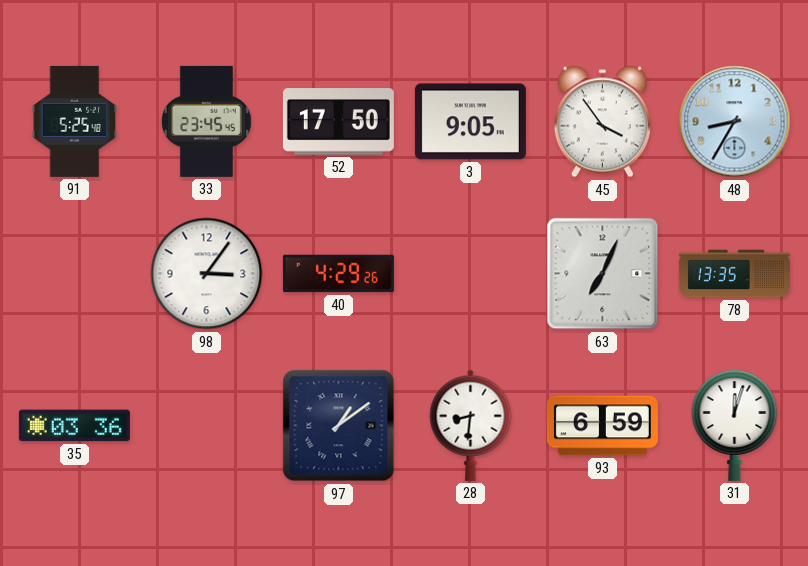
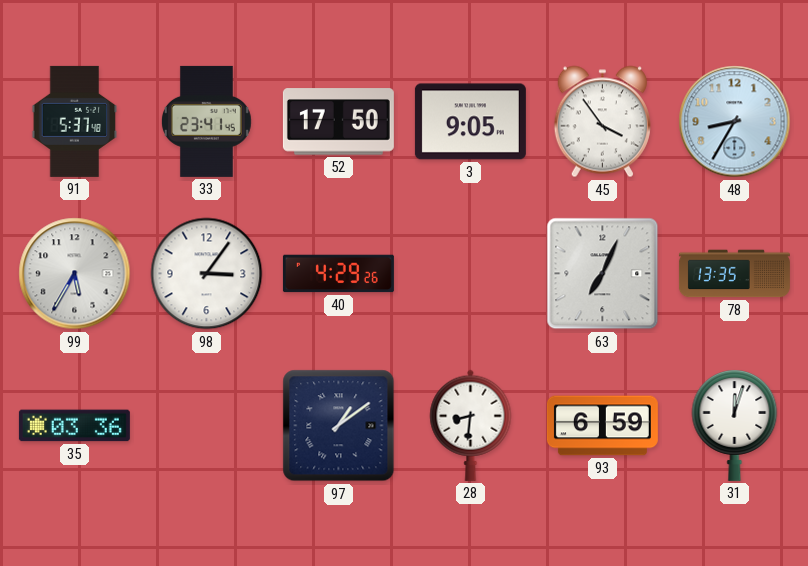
91: 5:25 -> 5:37
33: 23:45 -> 23:41
99: none -> 5:35
